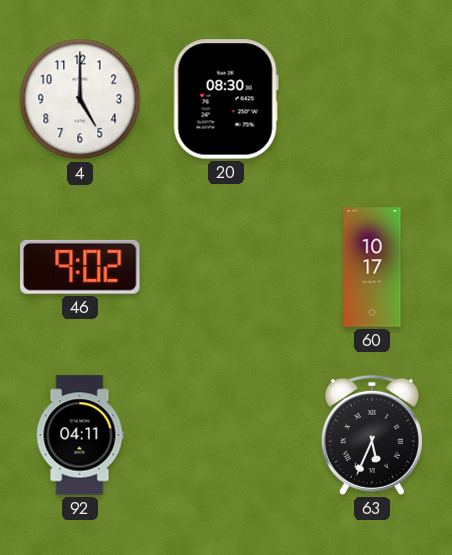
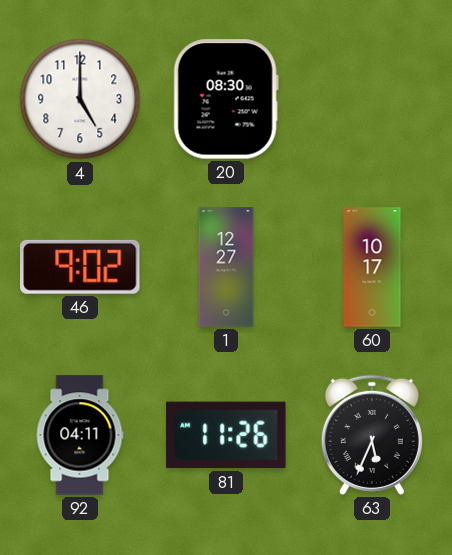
1: none -> 12:27
81: none -> 11:26
